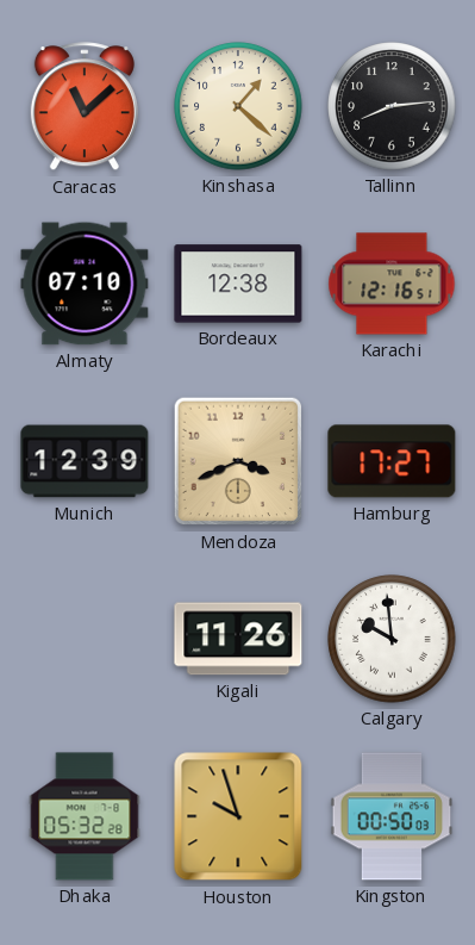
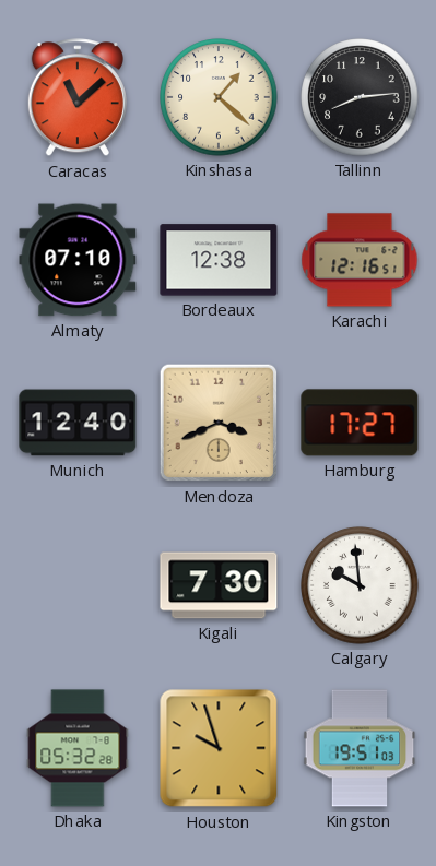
Munich: 12:39 -> 12:40
Kigali: 11:26 -> 7:30
Kingston: 00:50 -> 19:51
